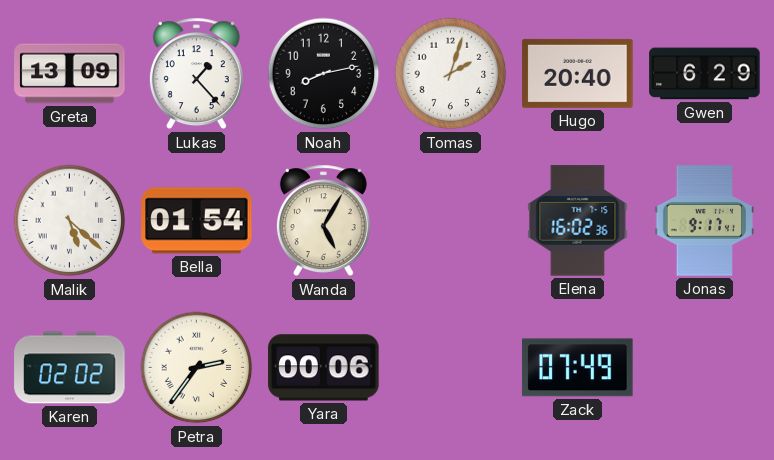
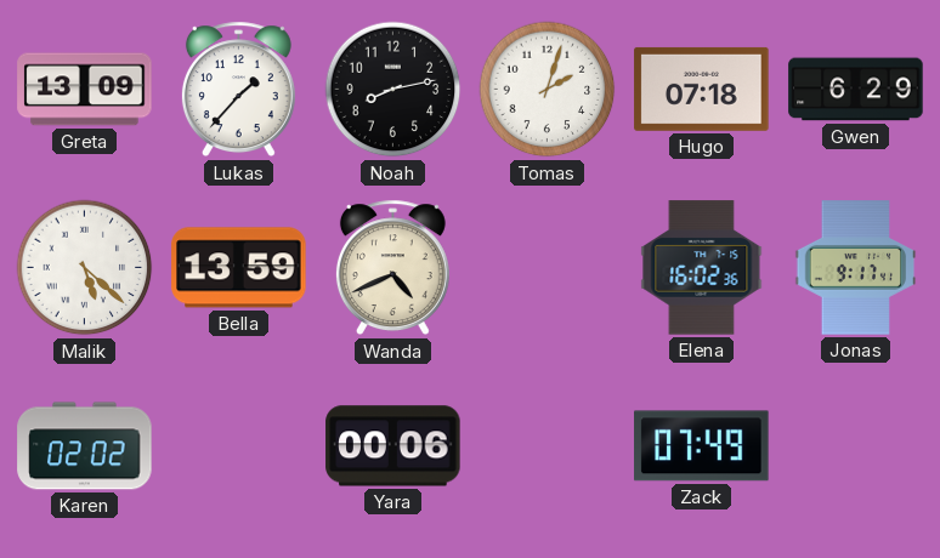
Lukas: 1:23 -> 1:37
Hugo: 20:40 -> 07:18
Bella: 01:54 -> 13:59
Wanda: 5:05 -> 4:41
Petra: 2:36 -> none
